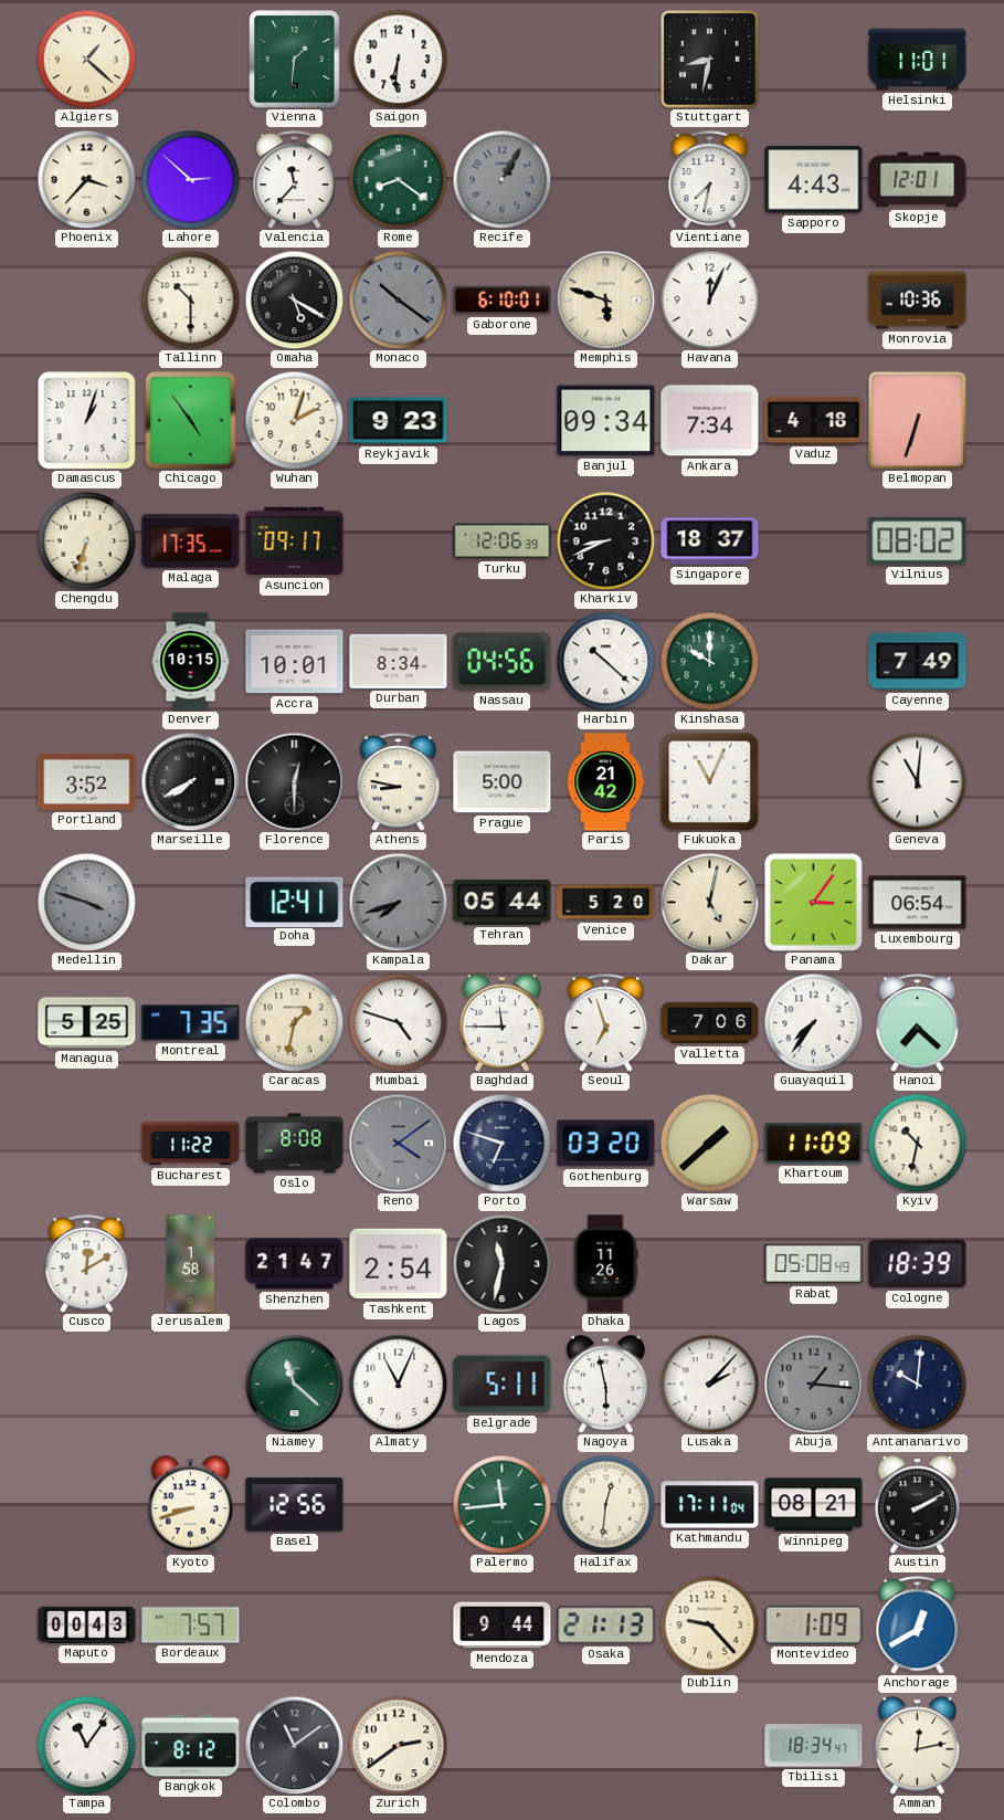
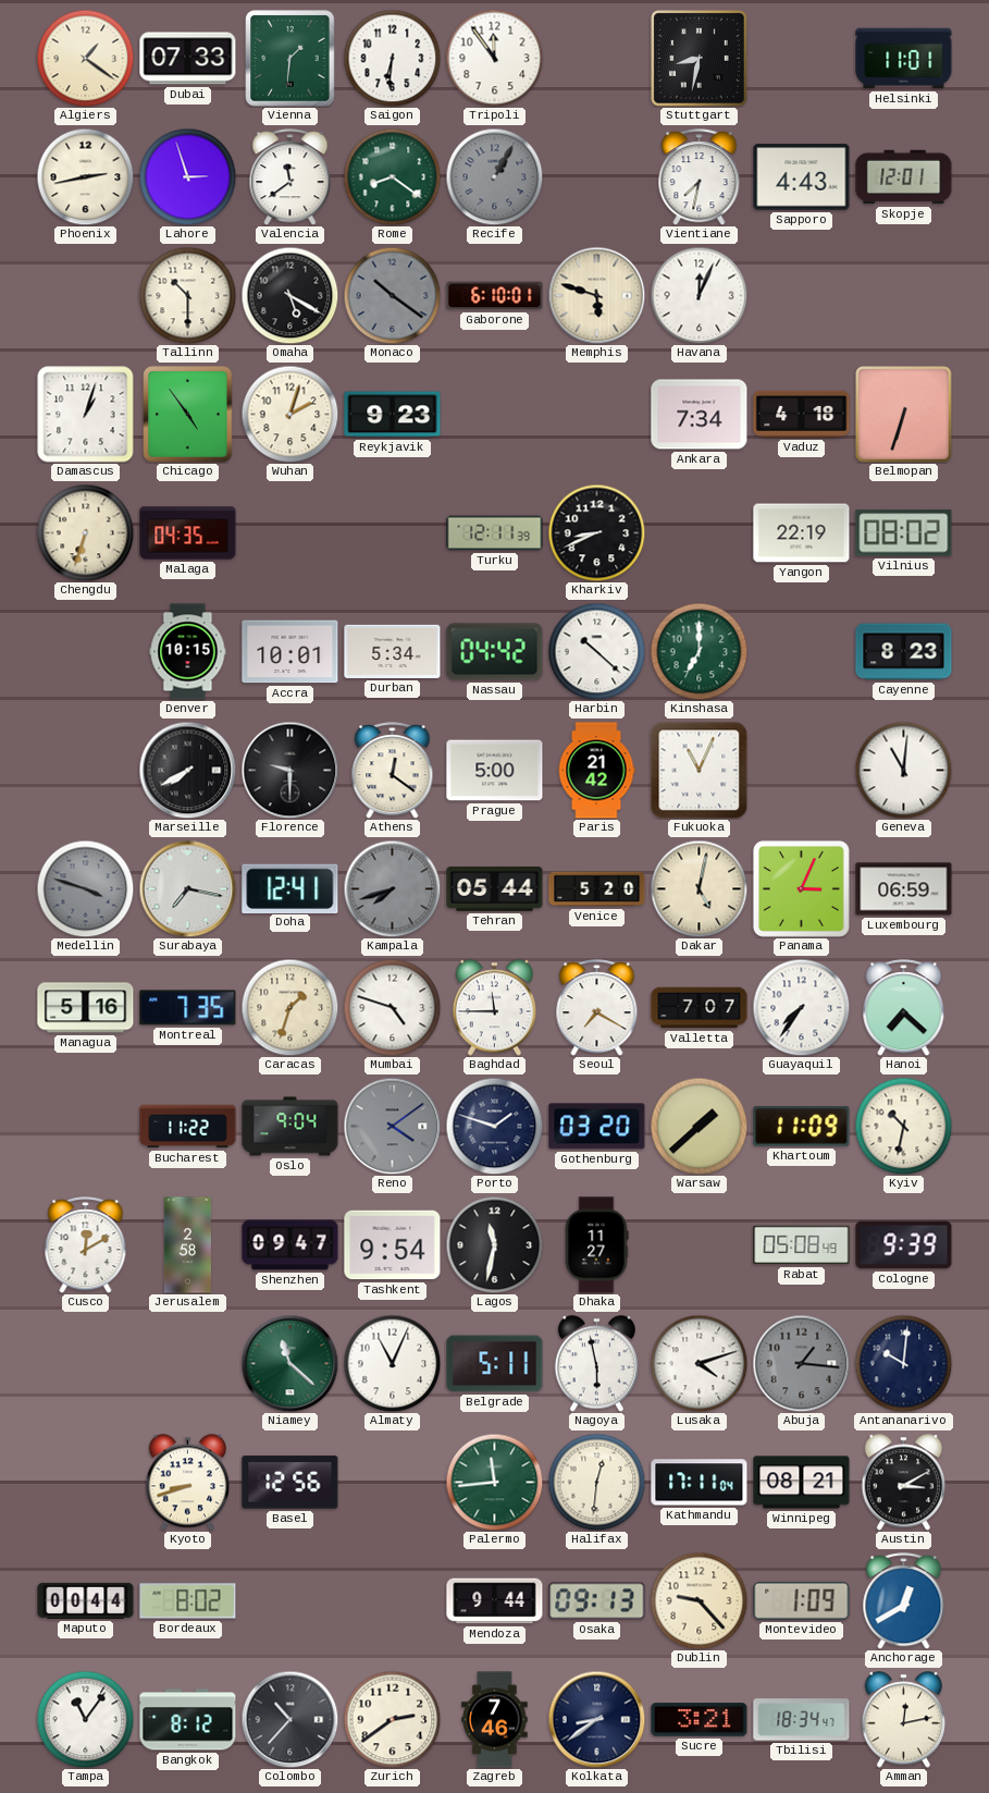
Algiers: 1:22 -> 1:21
Dubai: none -> 07:33
Tripoli: none -> 11:54
Phoenix: 3:37 -> 2:43
Lahore: 2:52 -> 2:57
Valencia: 11:37 -> 11:39
Monrovia: 10:36 -> none
Banjul: 09:34 -> none
Malaga: 17:35 -> 04:35
Asuncion: 09:17 -> none
Turku: 12:06 -> 12:11
Singapore: 18:37 -> none
Yangon: none -> 22:19
Durban: 8:34 -> 5:34
Nassau: 04:56 -> 04:42
Kinshasa: 10:00 -> 7:00
Cayenne: 7:49 -> 8:23
Portland: 3:52 -> none
Florence: 12:30 -> 9:30
Athens: 8:47 -> 12:21
Surabaya: none -> 7:17
Panama: 3:06 -> 3:04
Luxembourg: 06:54 -> 06:59
Managua: 5:25 -> 5:16
Caracas: 1:32 -> 1:33
Seoul: 6:57 -> 7:20
Valletta: 7:06 -> 7:07
Oslo: 8:08 -> 9:04
Porto: 6:48 -> 1:48
Jerusalem: 1:58 -> 2:58
Shenzhen: 21:47 -> 09:47
Tashkent: 2:54 -> 9:54
Dhaka: 11:26 -> 11:27
Cologne: 18:39 -> 9:39
Lusaka: 2:07 -> 4:12
Austin: 2:10 -> 3:10
Maputo: 00:43 -> 00:44
Bordeaux: 7:57 -> 8:02
Osaka: 21:13 -> 09:13
Colombo: 11:09 -> 10:37
Zagreb: none -> 7:46
Kolkata: none -> 8:39
Sucre: none -> 3:21
